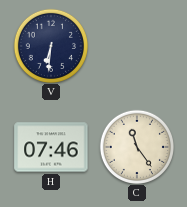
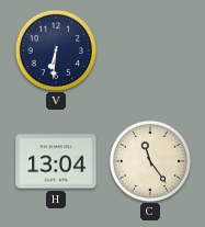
H: 07:46 -> 13:04
